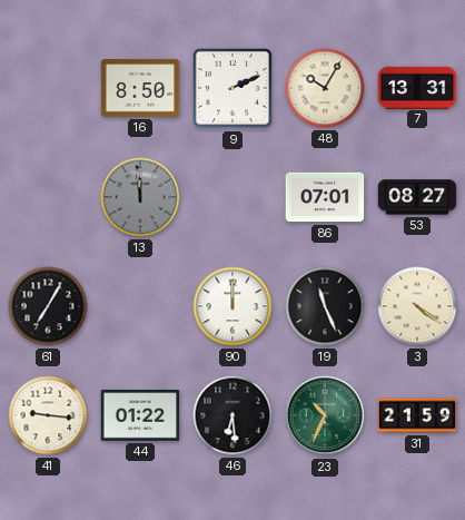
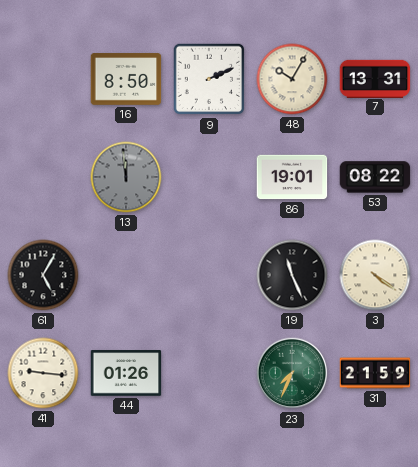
86: 07:01 -> 19:01
53: 08:27 -> 08:22
61: 7:05 -> 5:05
90: 12:00 -> none
44: 01:22 -> 01:26
46: 6:29 -> none
23: 10:34 -> 7:34
